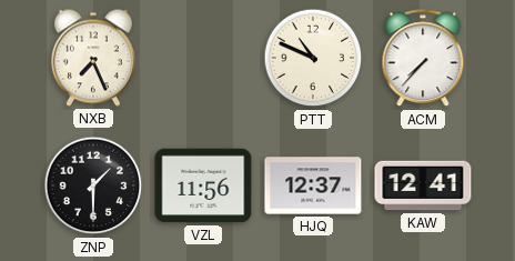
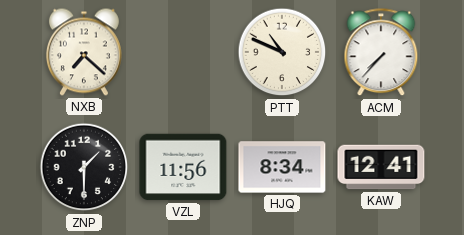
NXB: 7:26 -> 7:22
HJQ: 12:37 -> 8:34
